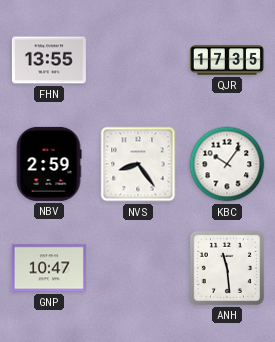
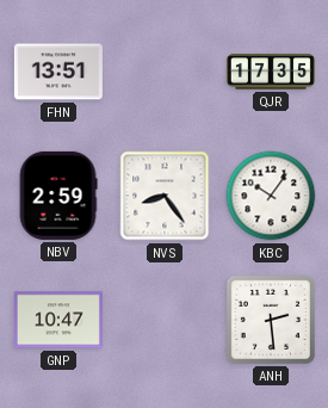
FHN: 13:55 -> 13:51
ANH: 11:29 -> 2:29
